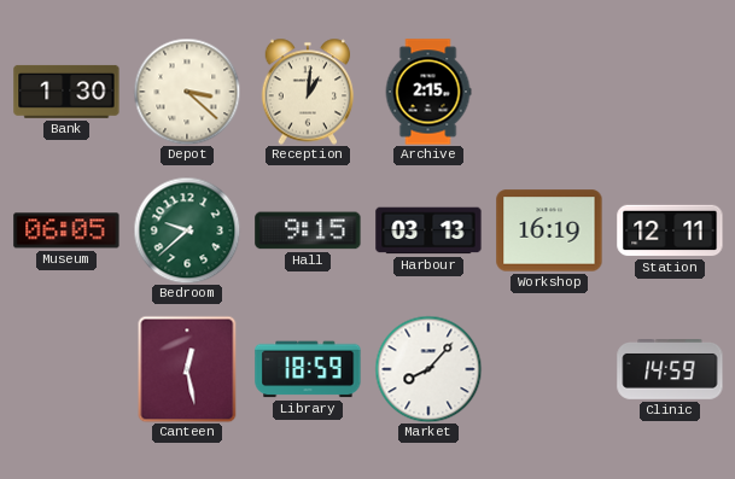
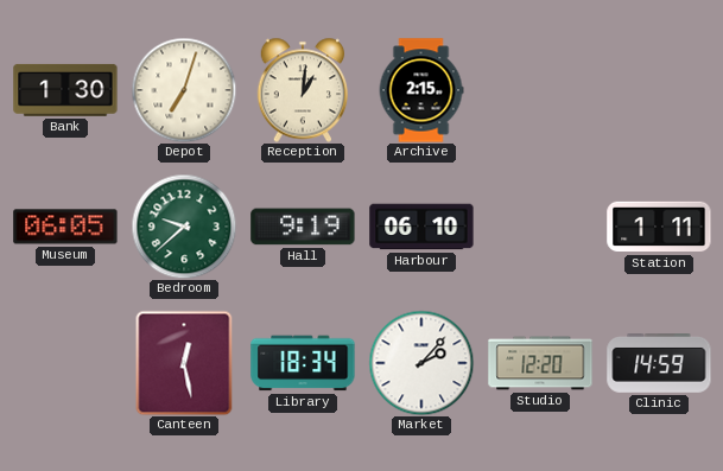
Depot: 3:22 -> 7:03
Hall: 9:15 -> 9:19
Harbour: 03:13 -> 06:10
Workshop: 16:19 -> none
Station: 12:11 -> 1:11
Library: 18:59 -> 18:34
Market: 8:07 -> 2:07
Studio: none -> 12:20
